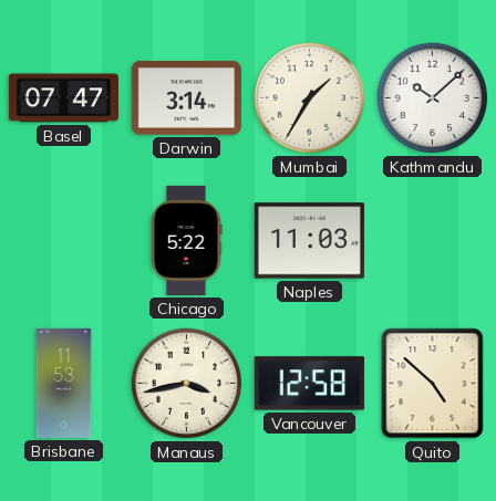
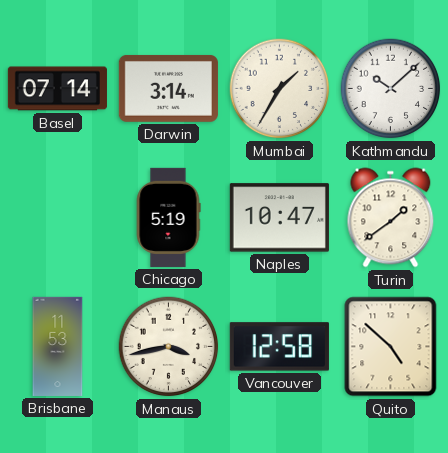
Basel: 07:47 -> 07:14
Chicago: 5:22 -> 5:19
Naples: 11:03 -> 10:47
Turin: none -> 1:39
